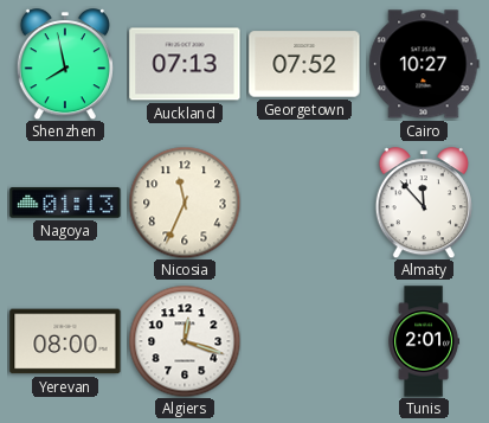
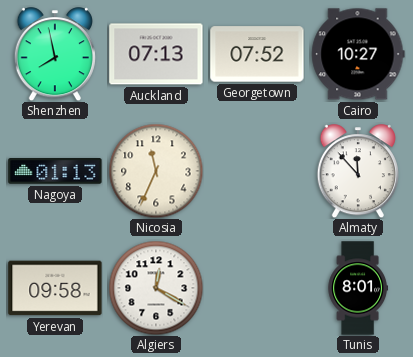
Yerevan: 08:00 -> 09:58
Algiers: 12:18 -> 12:20
Tunis: 2:01 -> 8:01
